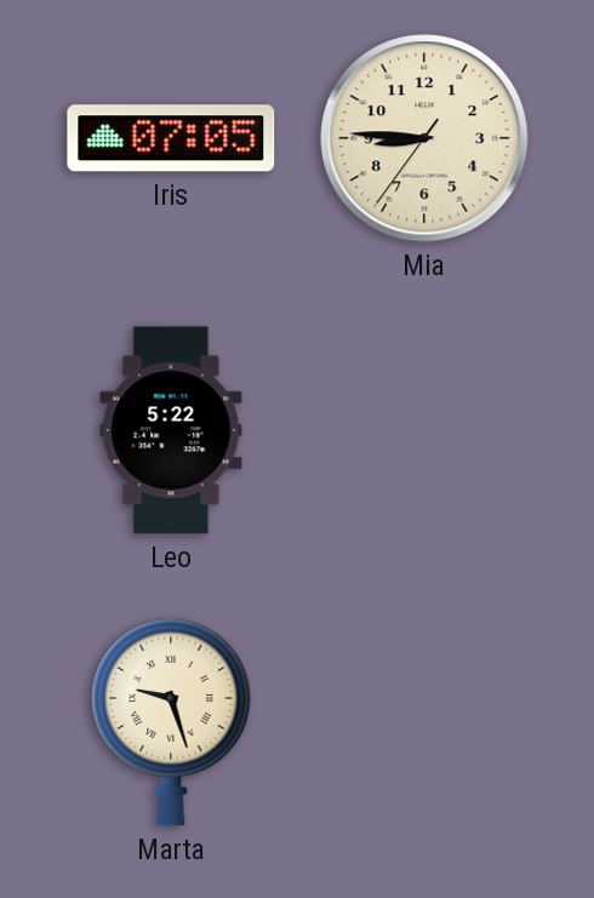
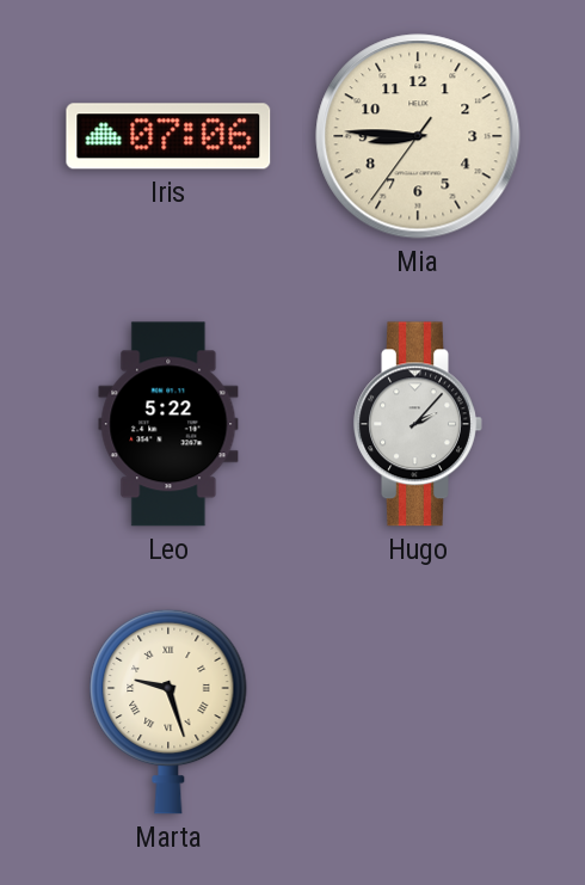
Iris: 07:05 -> 07:06
Hugo: none -> 2:07
